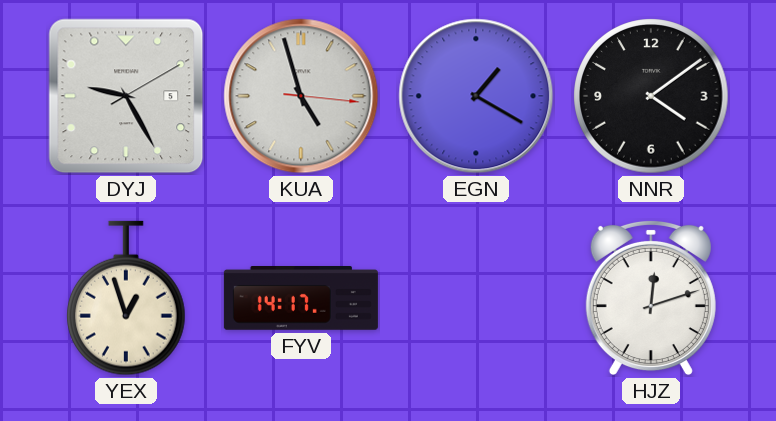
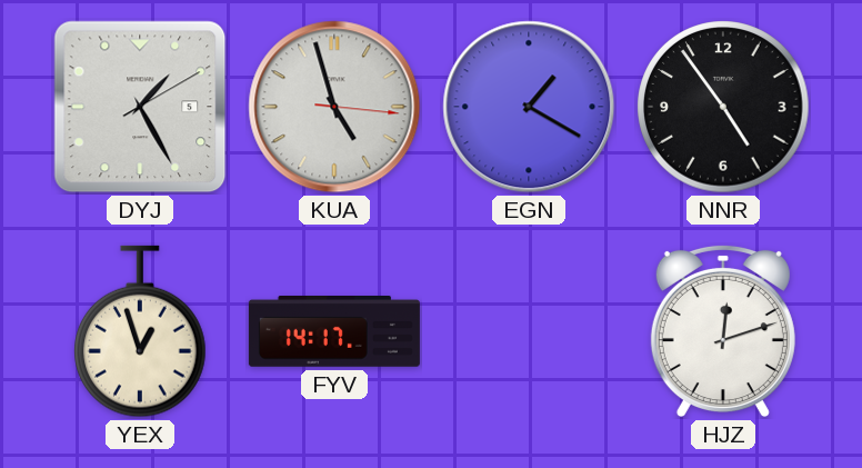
DYJ: 9:25 -> 1:25
NNR: 4:09 -> 4:54
